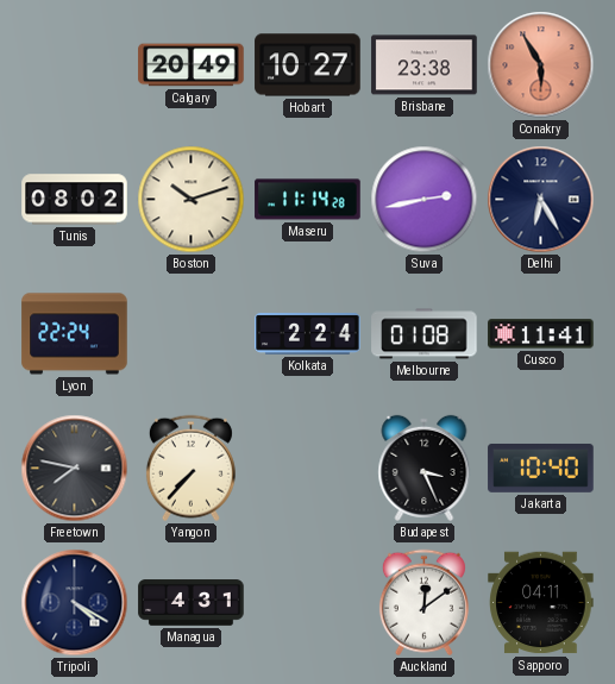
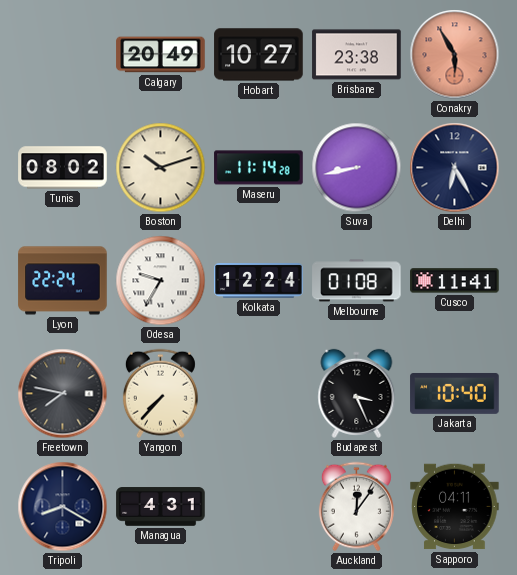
Suva: 2:43 -> 8:43
Odesa: none -> 9:35
Kolkata: 2:24 -> 12:24
Tripoli: 4:20 -> 8:20
Auckland: 12:09 -> 12:06
